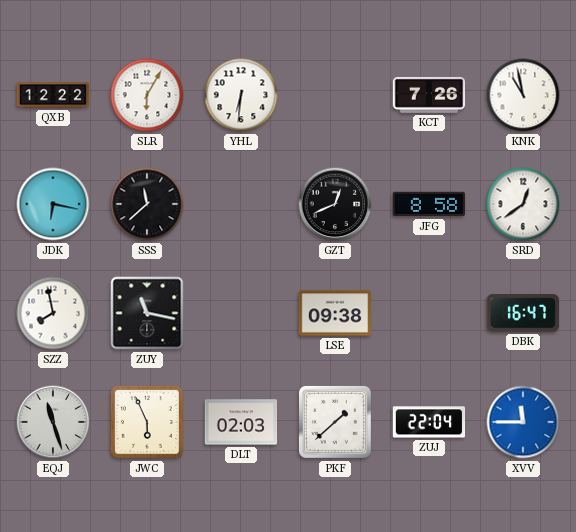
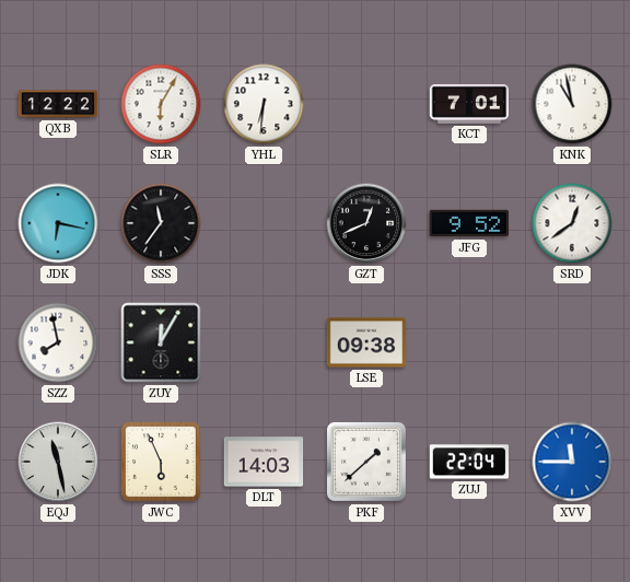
KCT: 7:26 -> 7:01
SSS: 11:38 -> 11:36
JFG: 8:58 -> 9:52
ZUY: 11:17 -> 12:05
DBK: 16:47 -> none
EQJ: 11:27 -> 11:28
DLT: 02:03 -> 14:03
